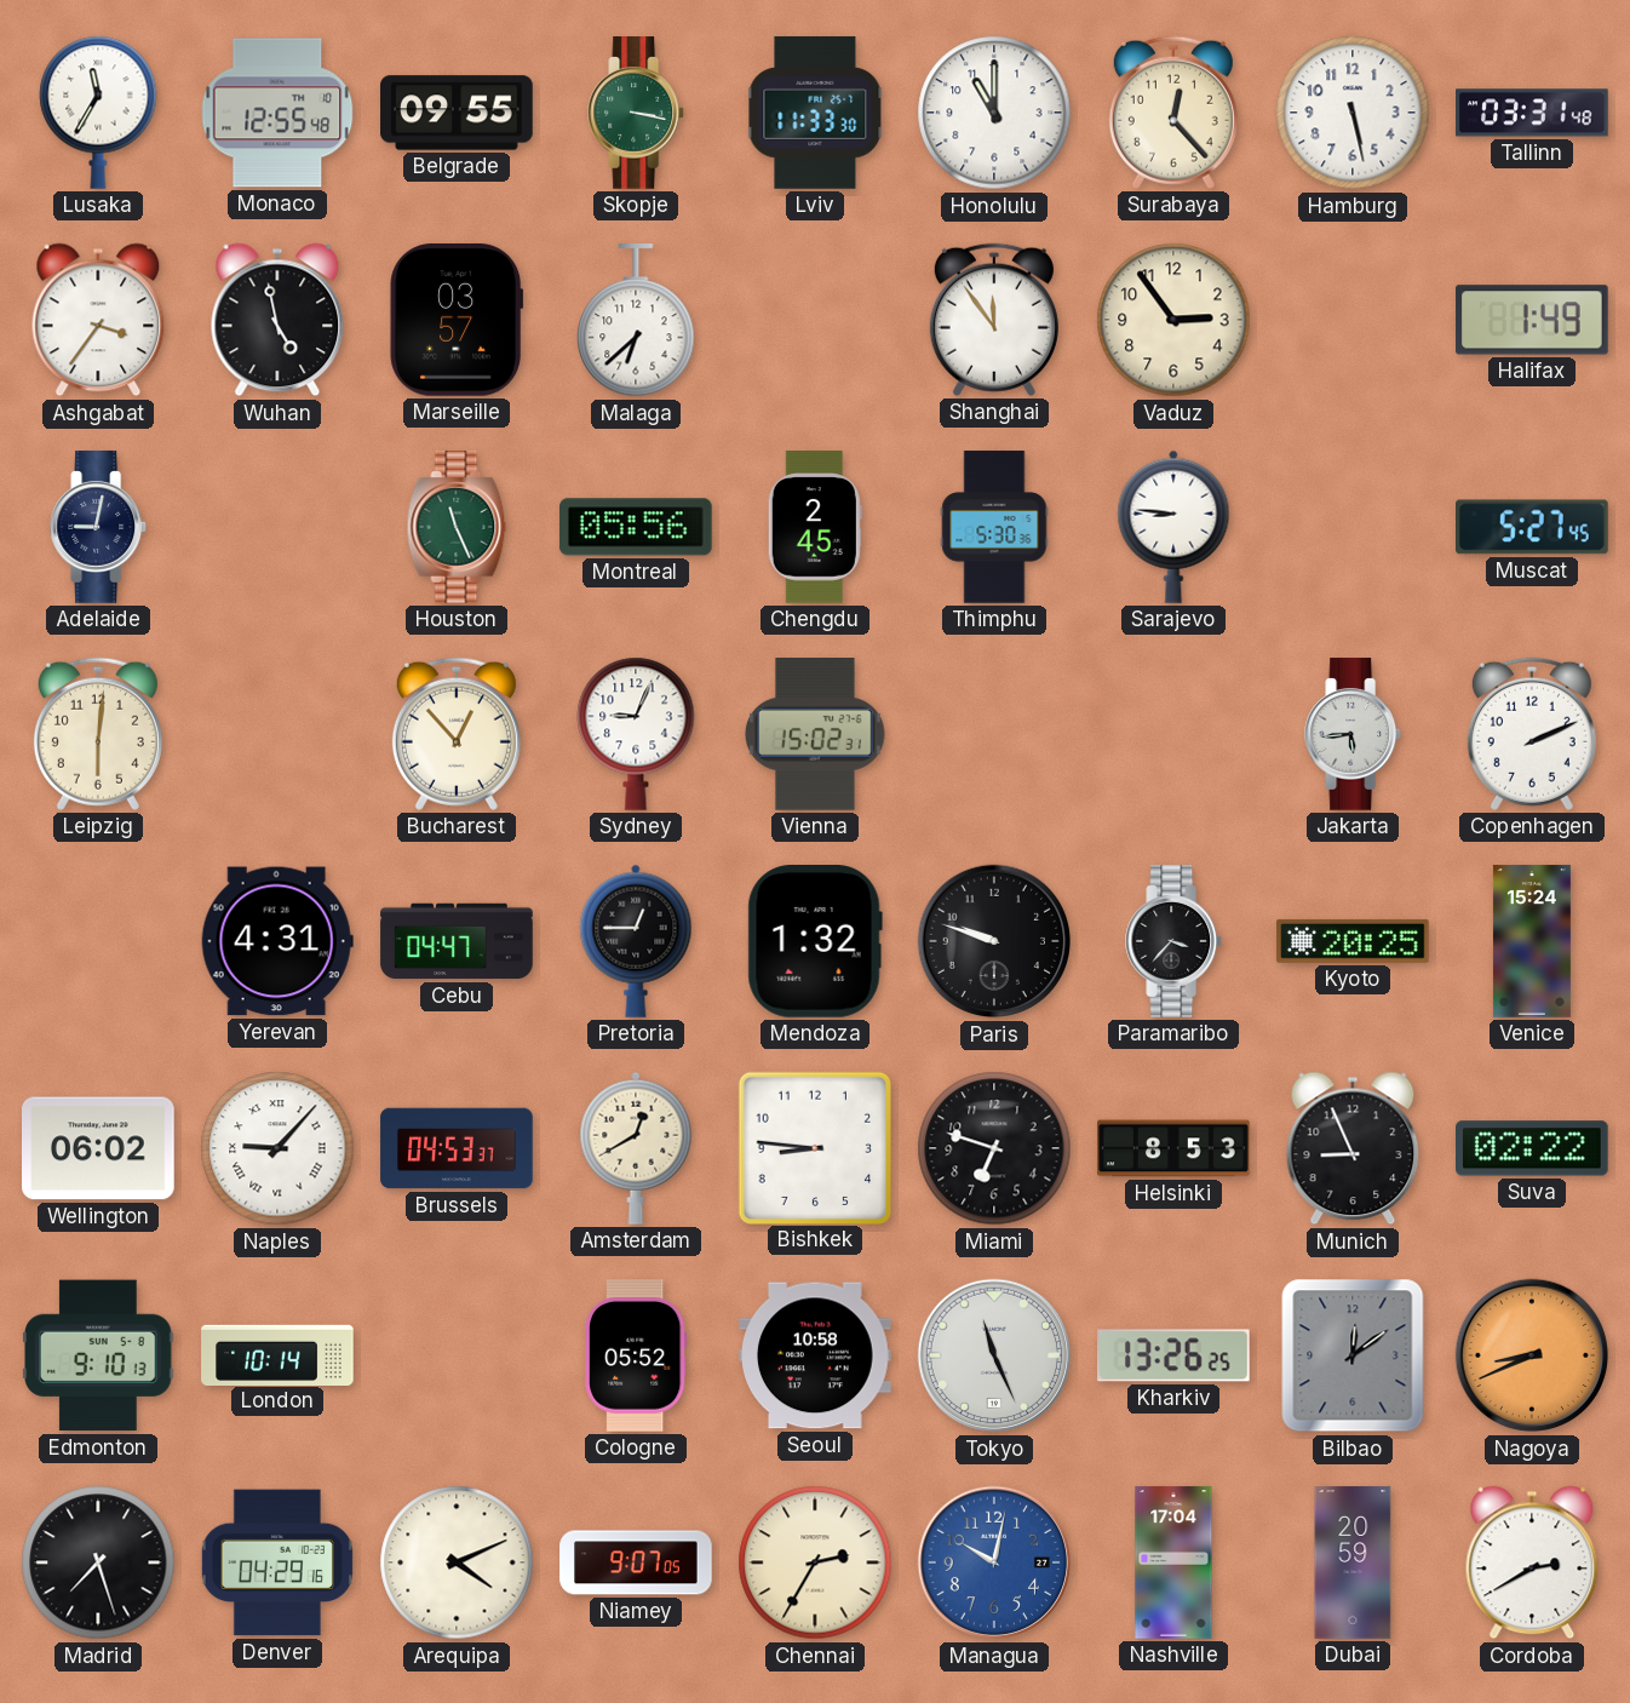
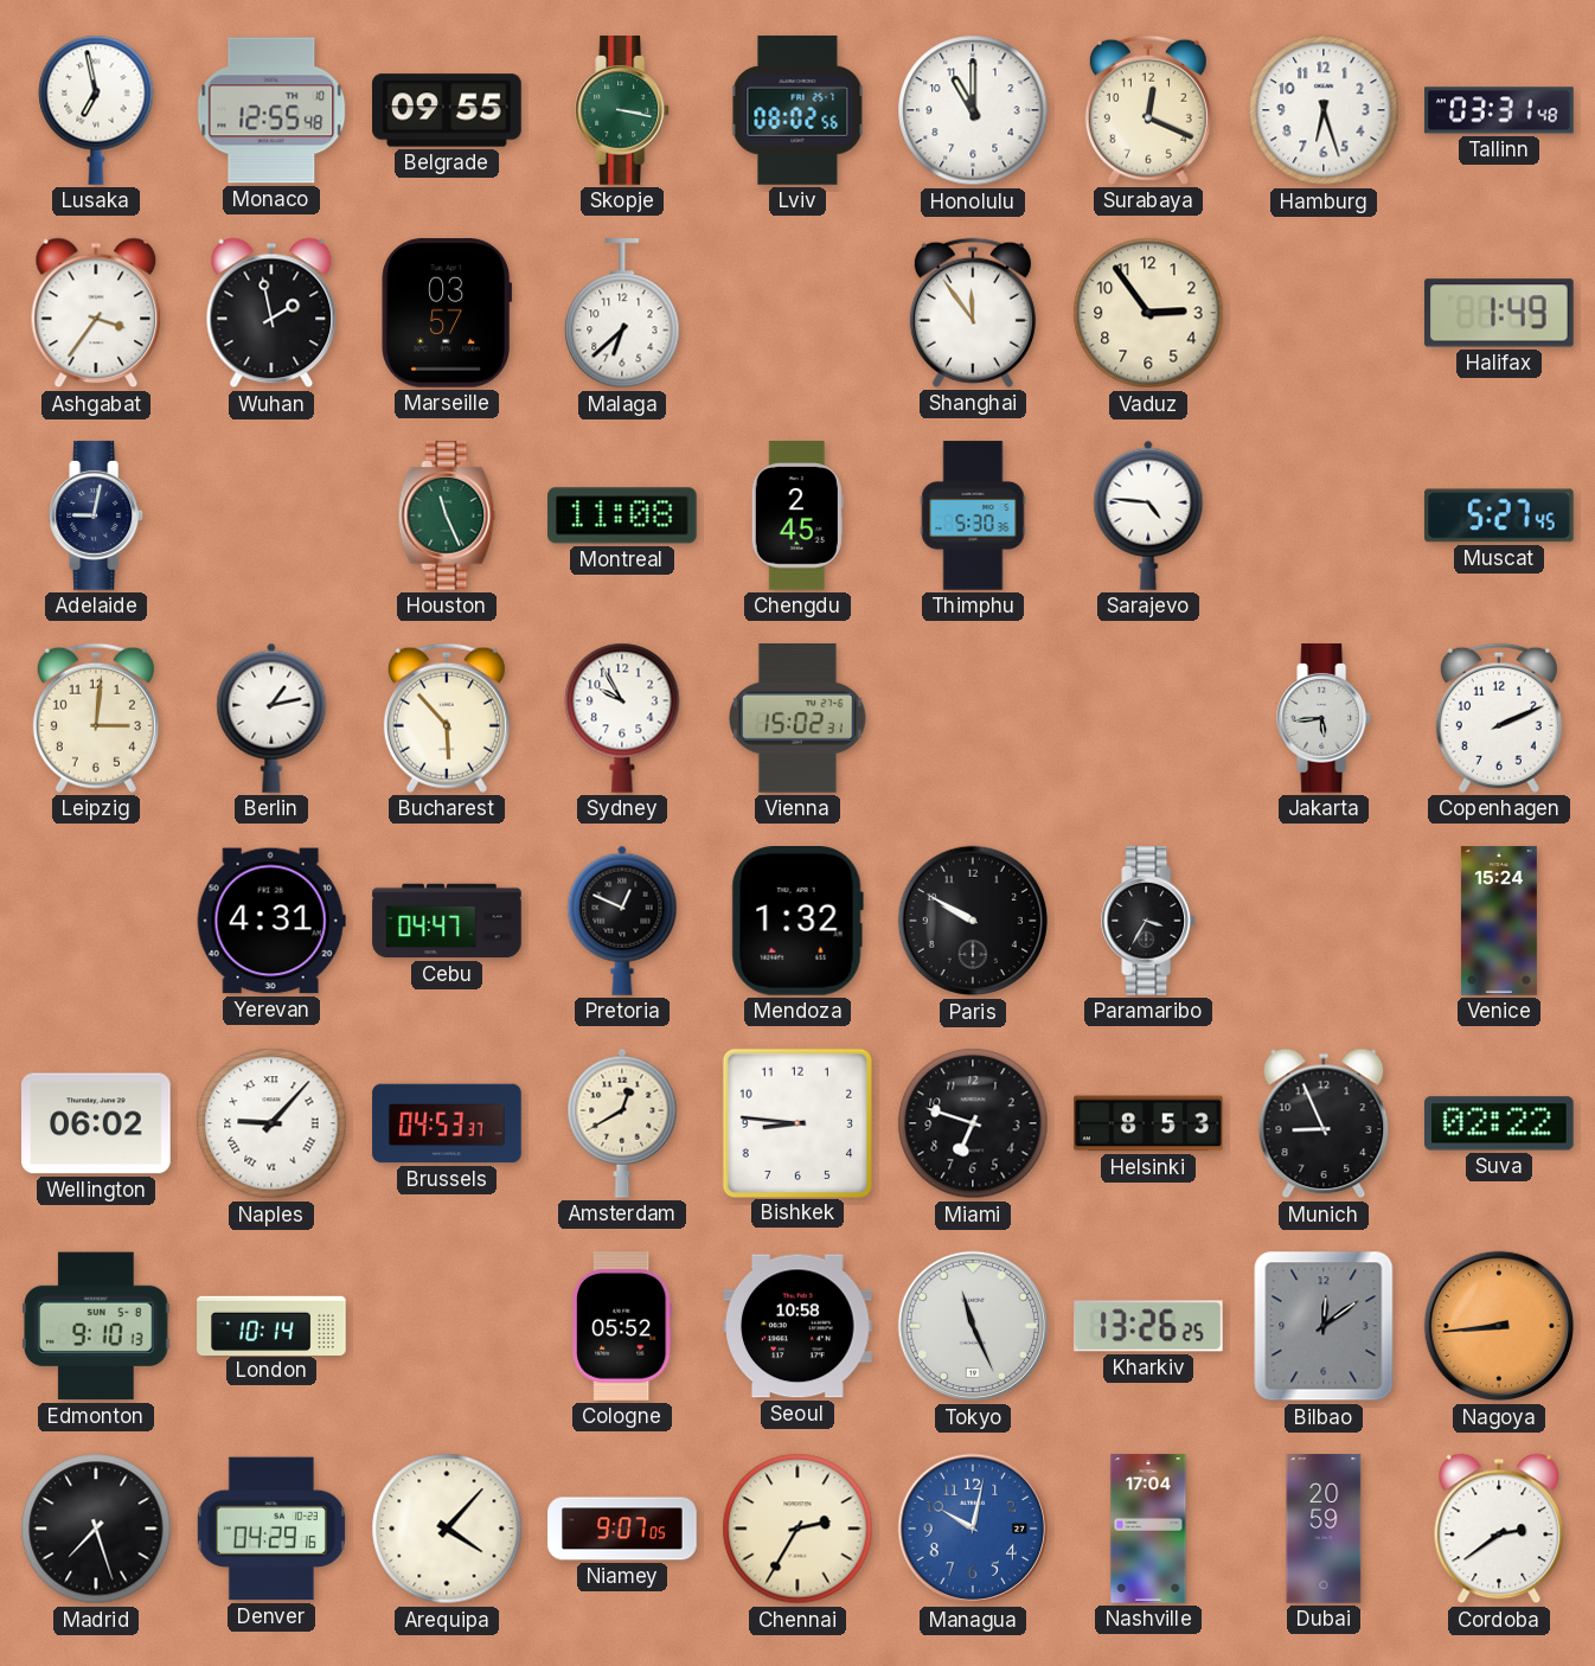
Lusaka: 11:35 -> 6:58
Lviv: 11:33 -> 08:02
Surabaya: 12:23 -> 12:19
Hamburg: 5:28 -> 6:27
Wuhan: 4:58 -> 1:58
Montreal: 05:56 -> 11:08
Sarajevo: 8:46 -> 4:46
Leipzig: 6:01 -> 3:01
Berlin: none -> 1:13
Bucharest: 12:53 -> 5:53
Sydney: 9:04 -> 9:55
Pretoria: 12:45 -> 12:49
Paris: 9:48 -> 9:50
Paramaribo: 3:37 -> 3:35
Kyoto: 20:25 -> none
Nagoya: 8:41 -> 8:44
Arequipa: 4:11 -> 4:07
Cordoba: 2:40 -> 2:39
